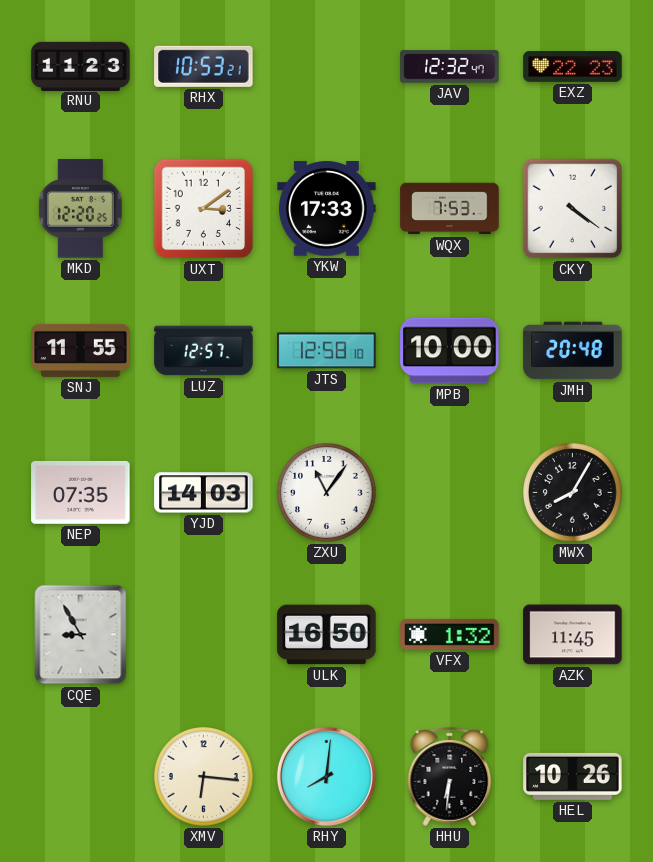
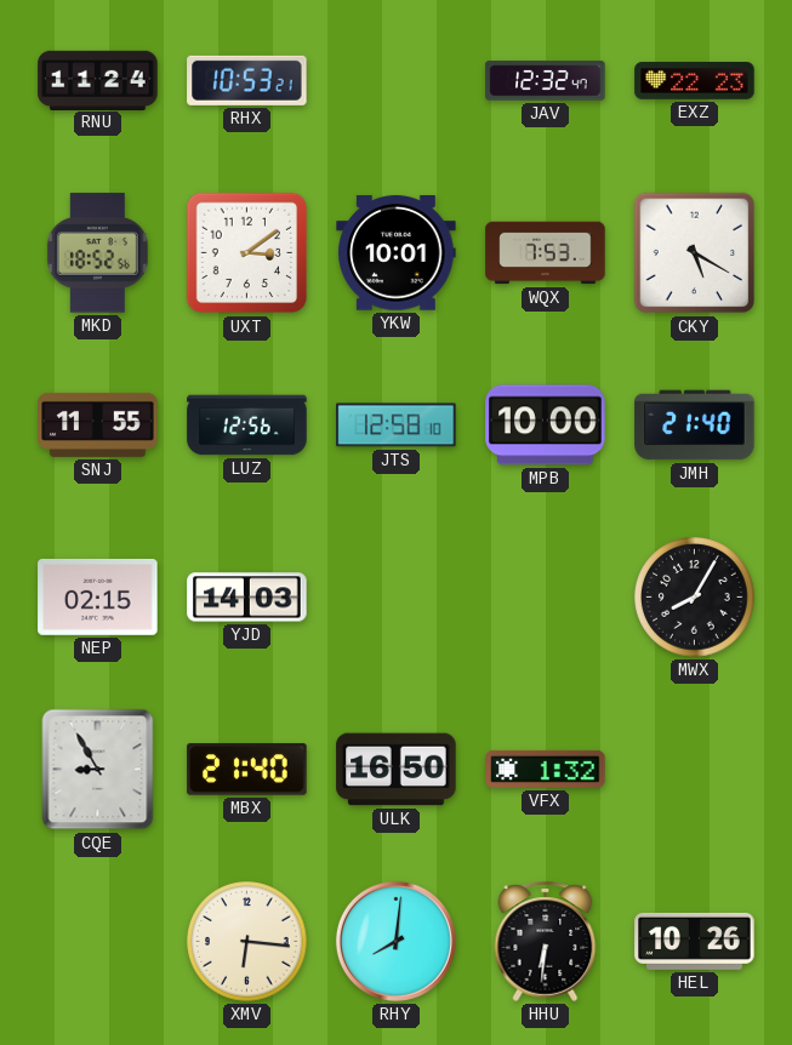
RNU: 11:23 -> 11:24
MKD: 12:20 -> 18:52
YKW: 17:33 -> 10:01
CKY: 4:21 -> 5:20
LUZ: 12:57 -> 12:56
JMH: 20:48 -> 21:40
NEP: 07:35 -> 02:15
ZXU: 11:06 -> none
MBX: none -> 21:40
AZK: 11:45 -> none
